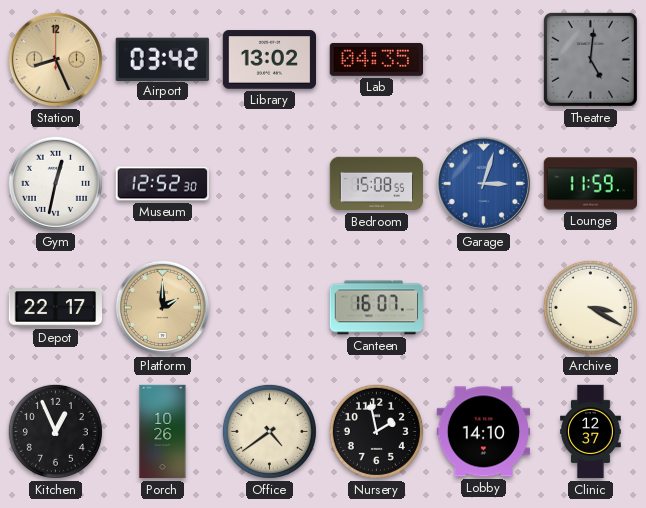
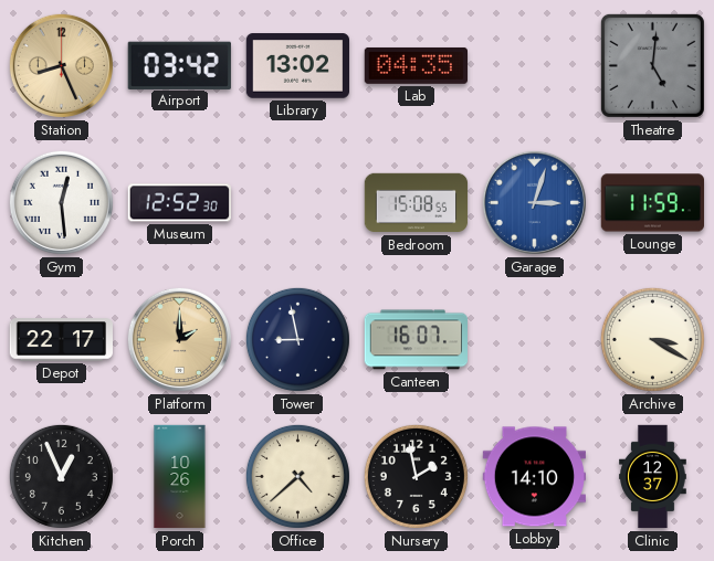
Gym: 12:32 -> 12:29
Tower: none -> 8:58
Office: 4:39 -> 4:38
